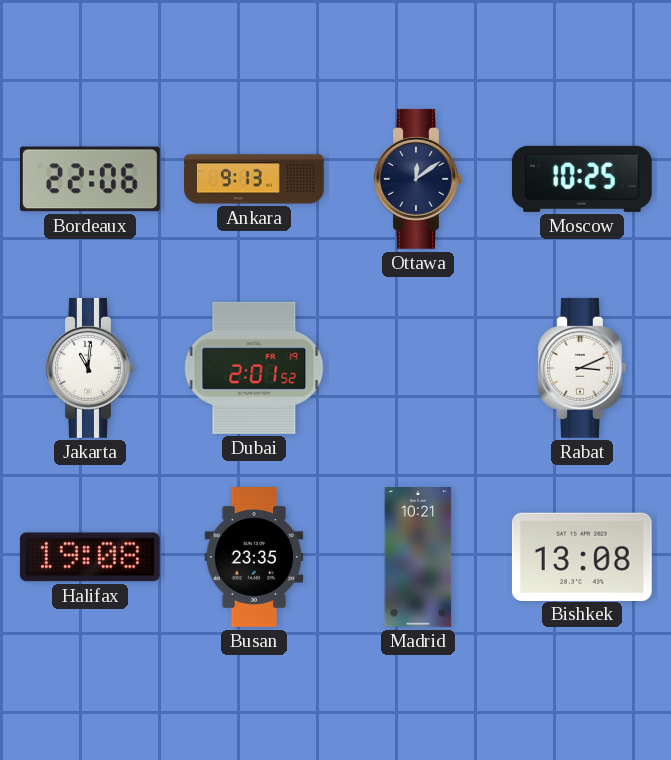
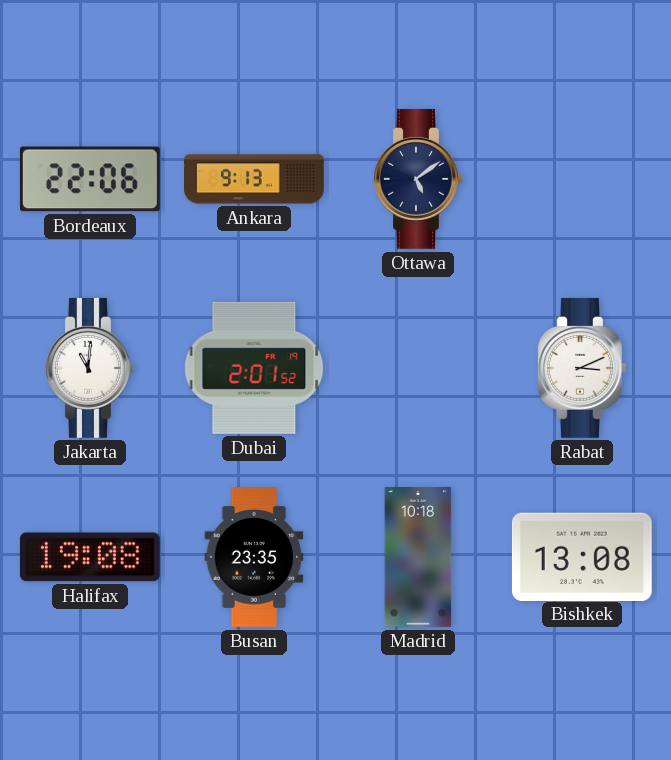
Ottawa: 12:09 -> 5:09
Moscow: 10:25 -> none
Madrid: 10:21 -> 10:18
